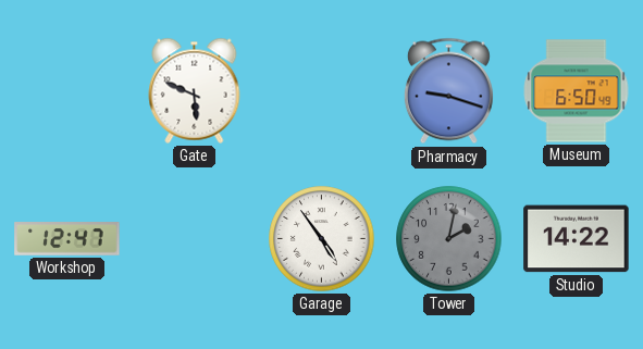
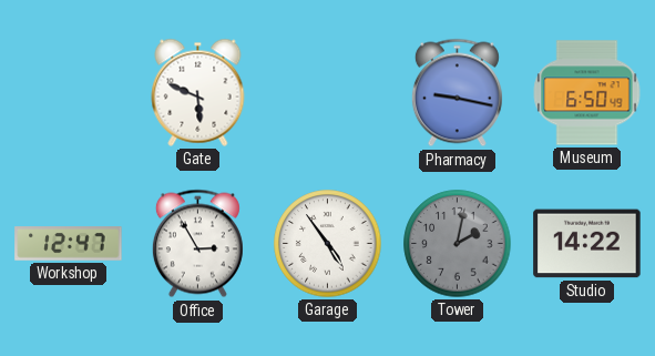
Pharmacy: 9:18 -> 9:17
Office: none -> 2:55
